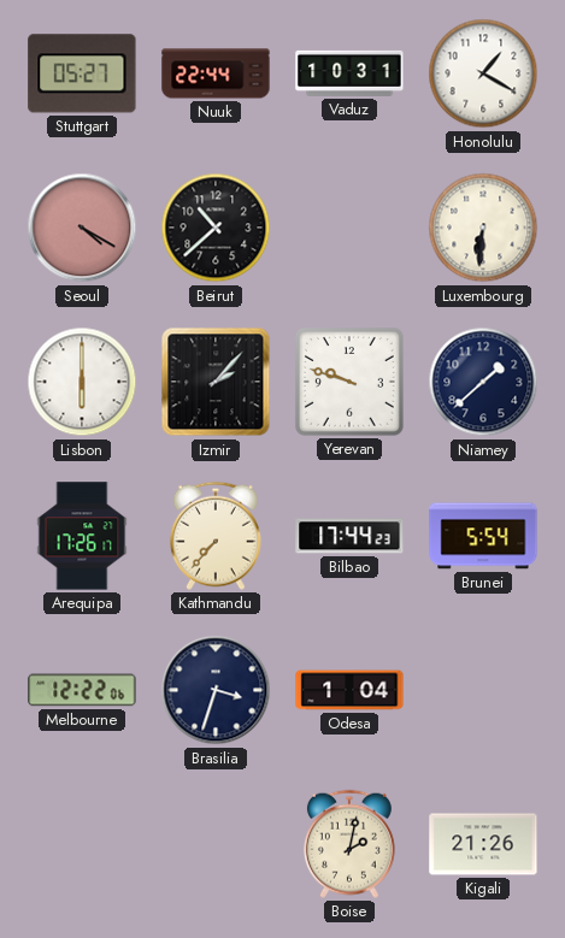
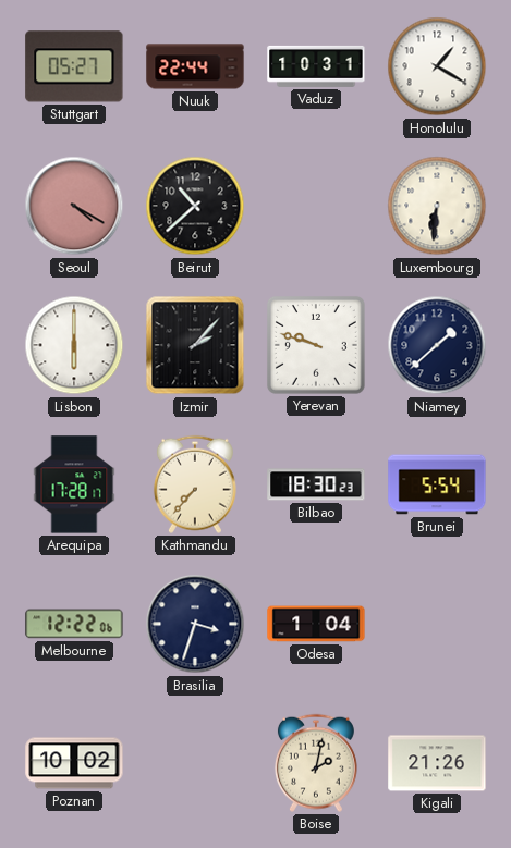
Arequipa: 17:26 -> 17:28
Bilbao: 17:44 -> 18:30
Poznan: none -> 10:02
